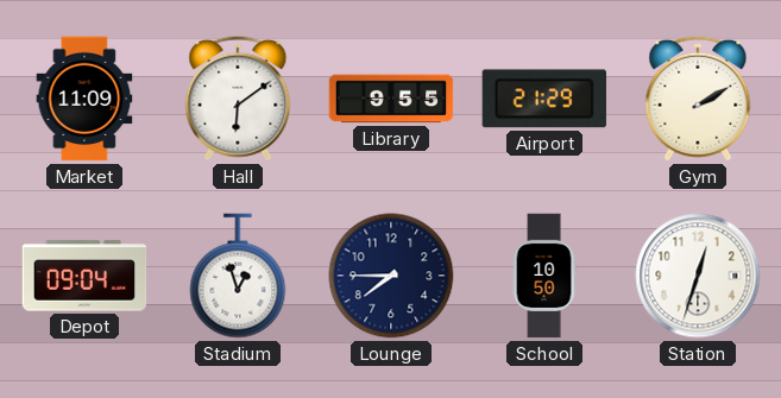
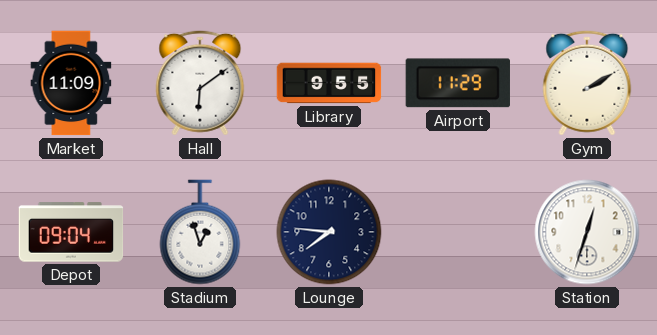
Airport: 21:29 -> 11:29
Lounge: 7:45 -> 7:46
School: 10:50 -> none
